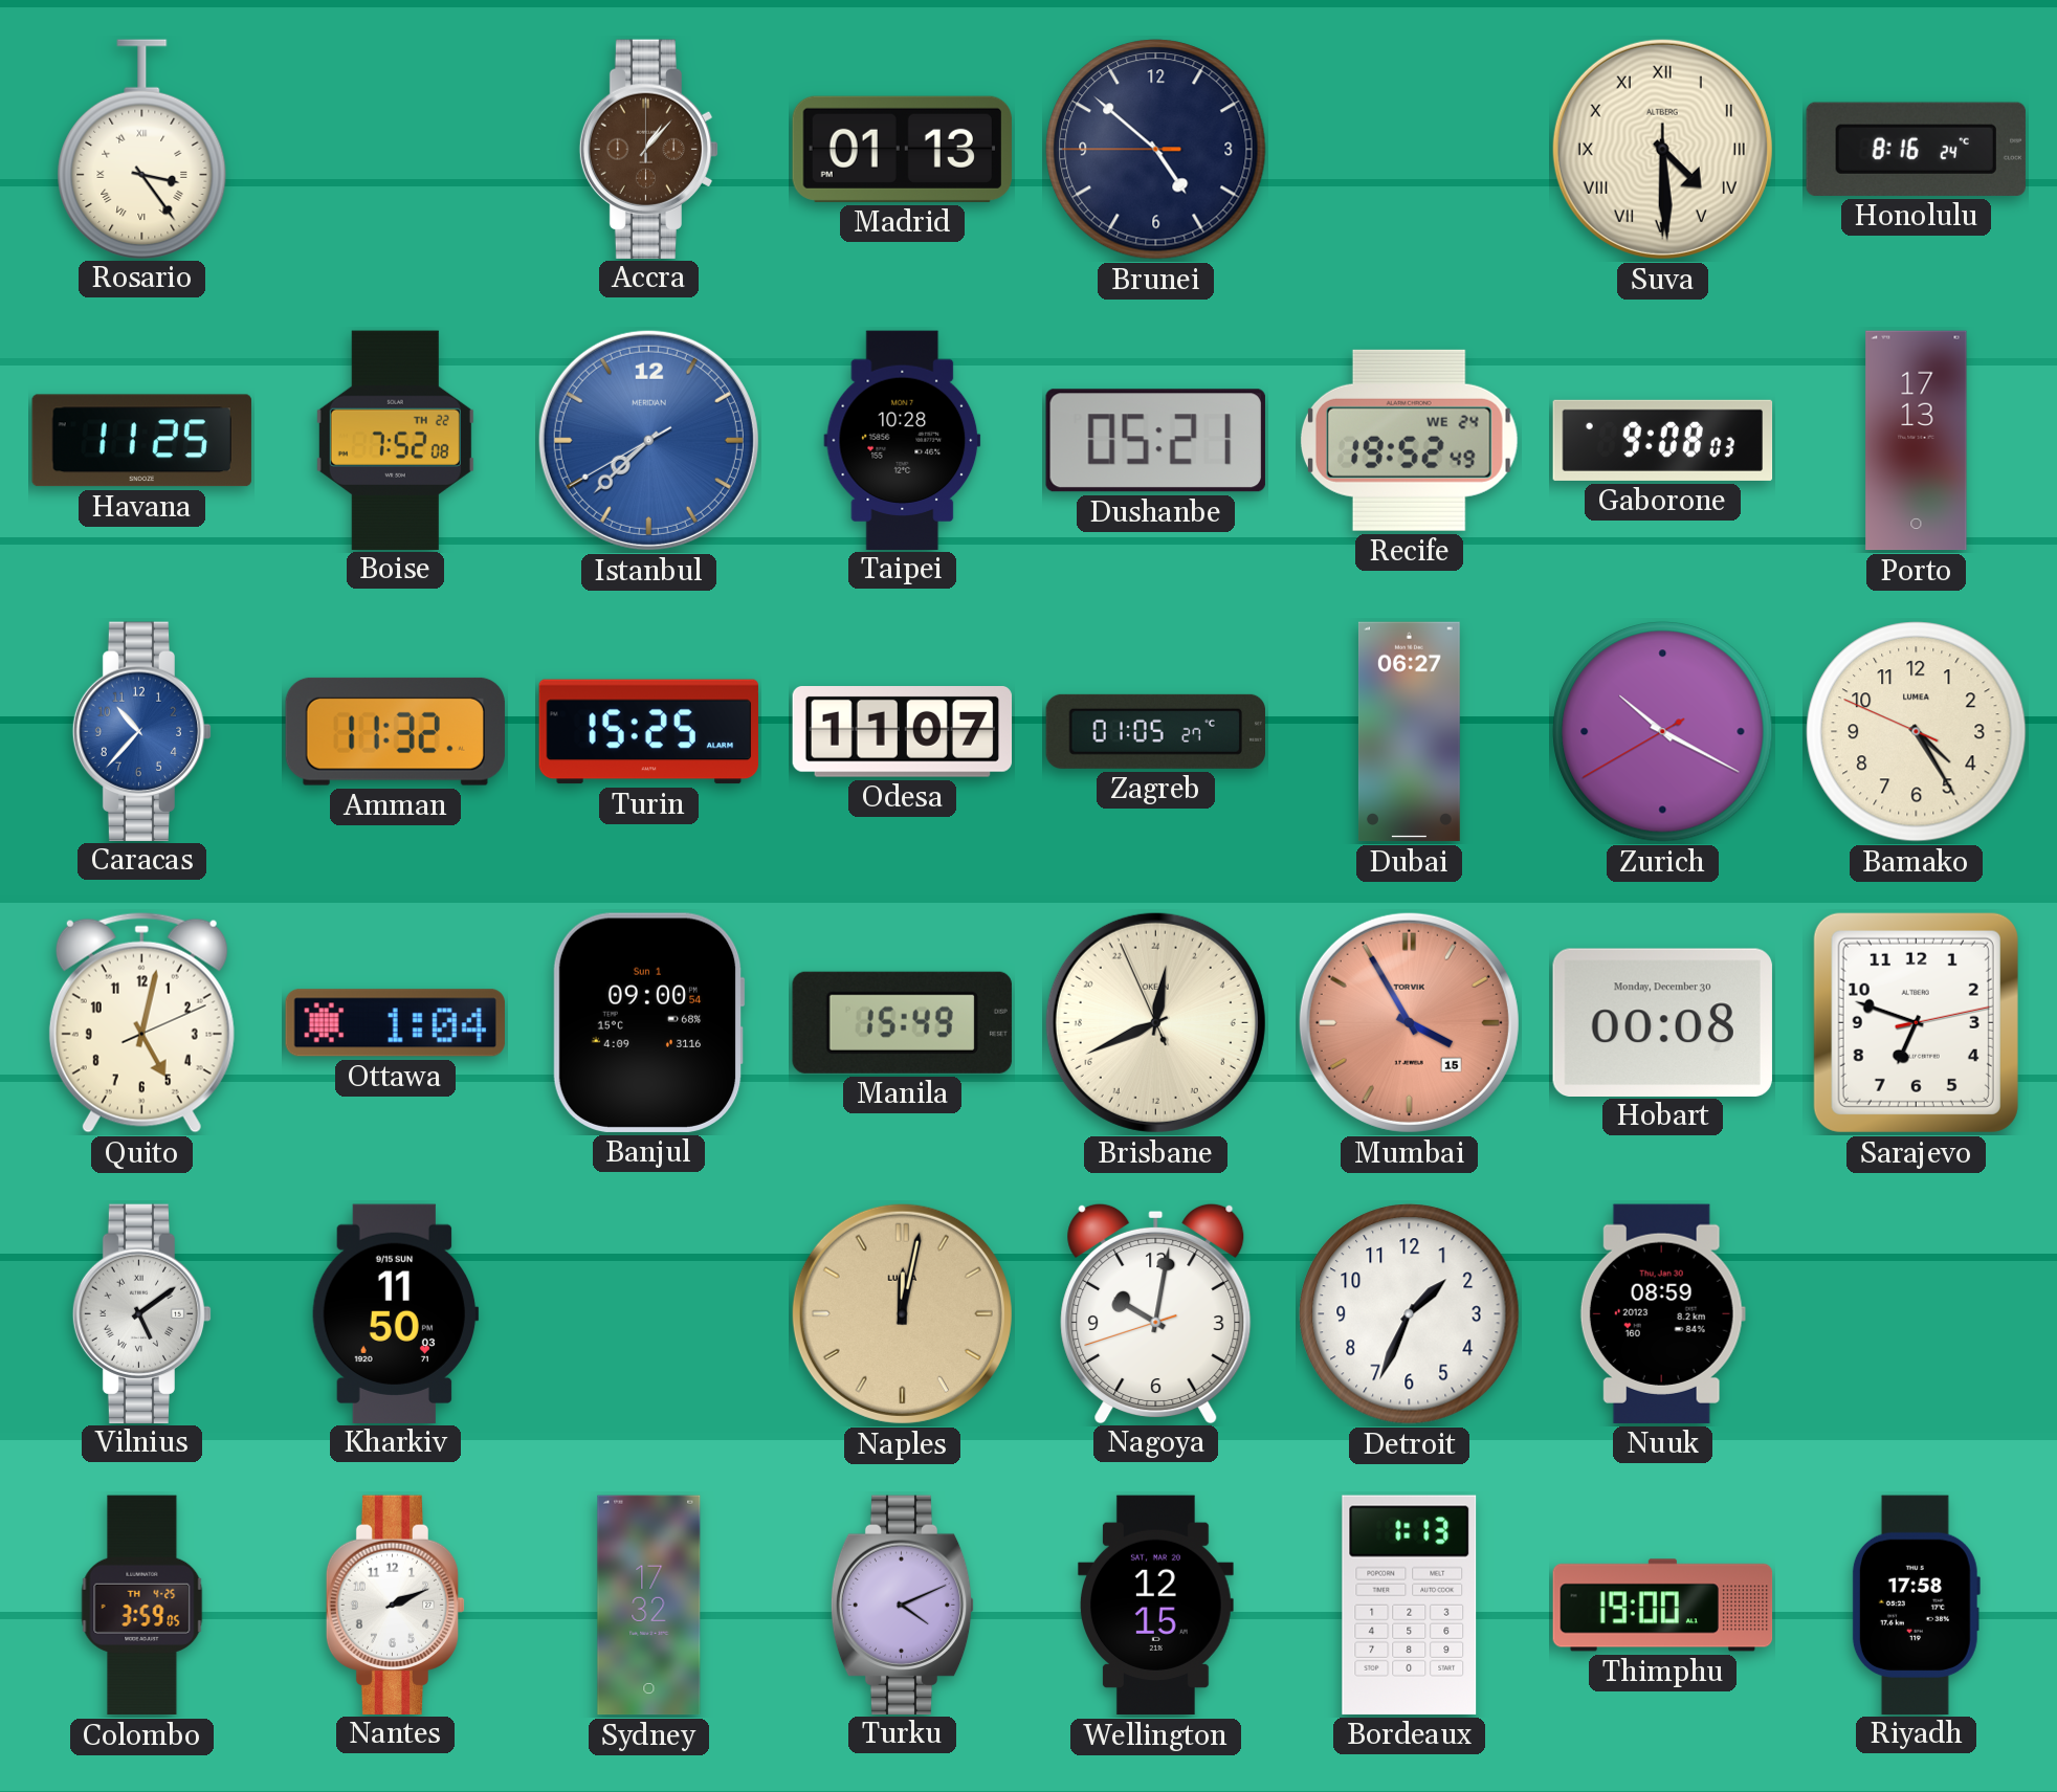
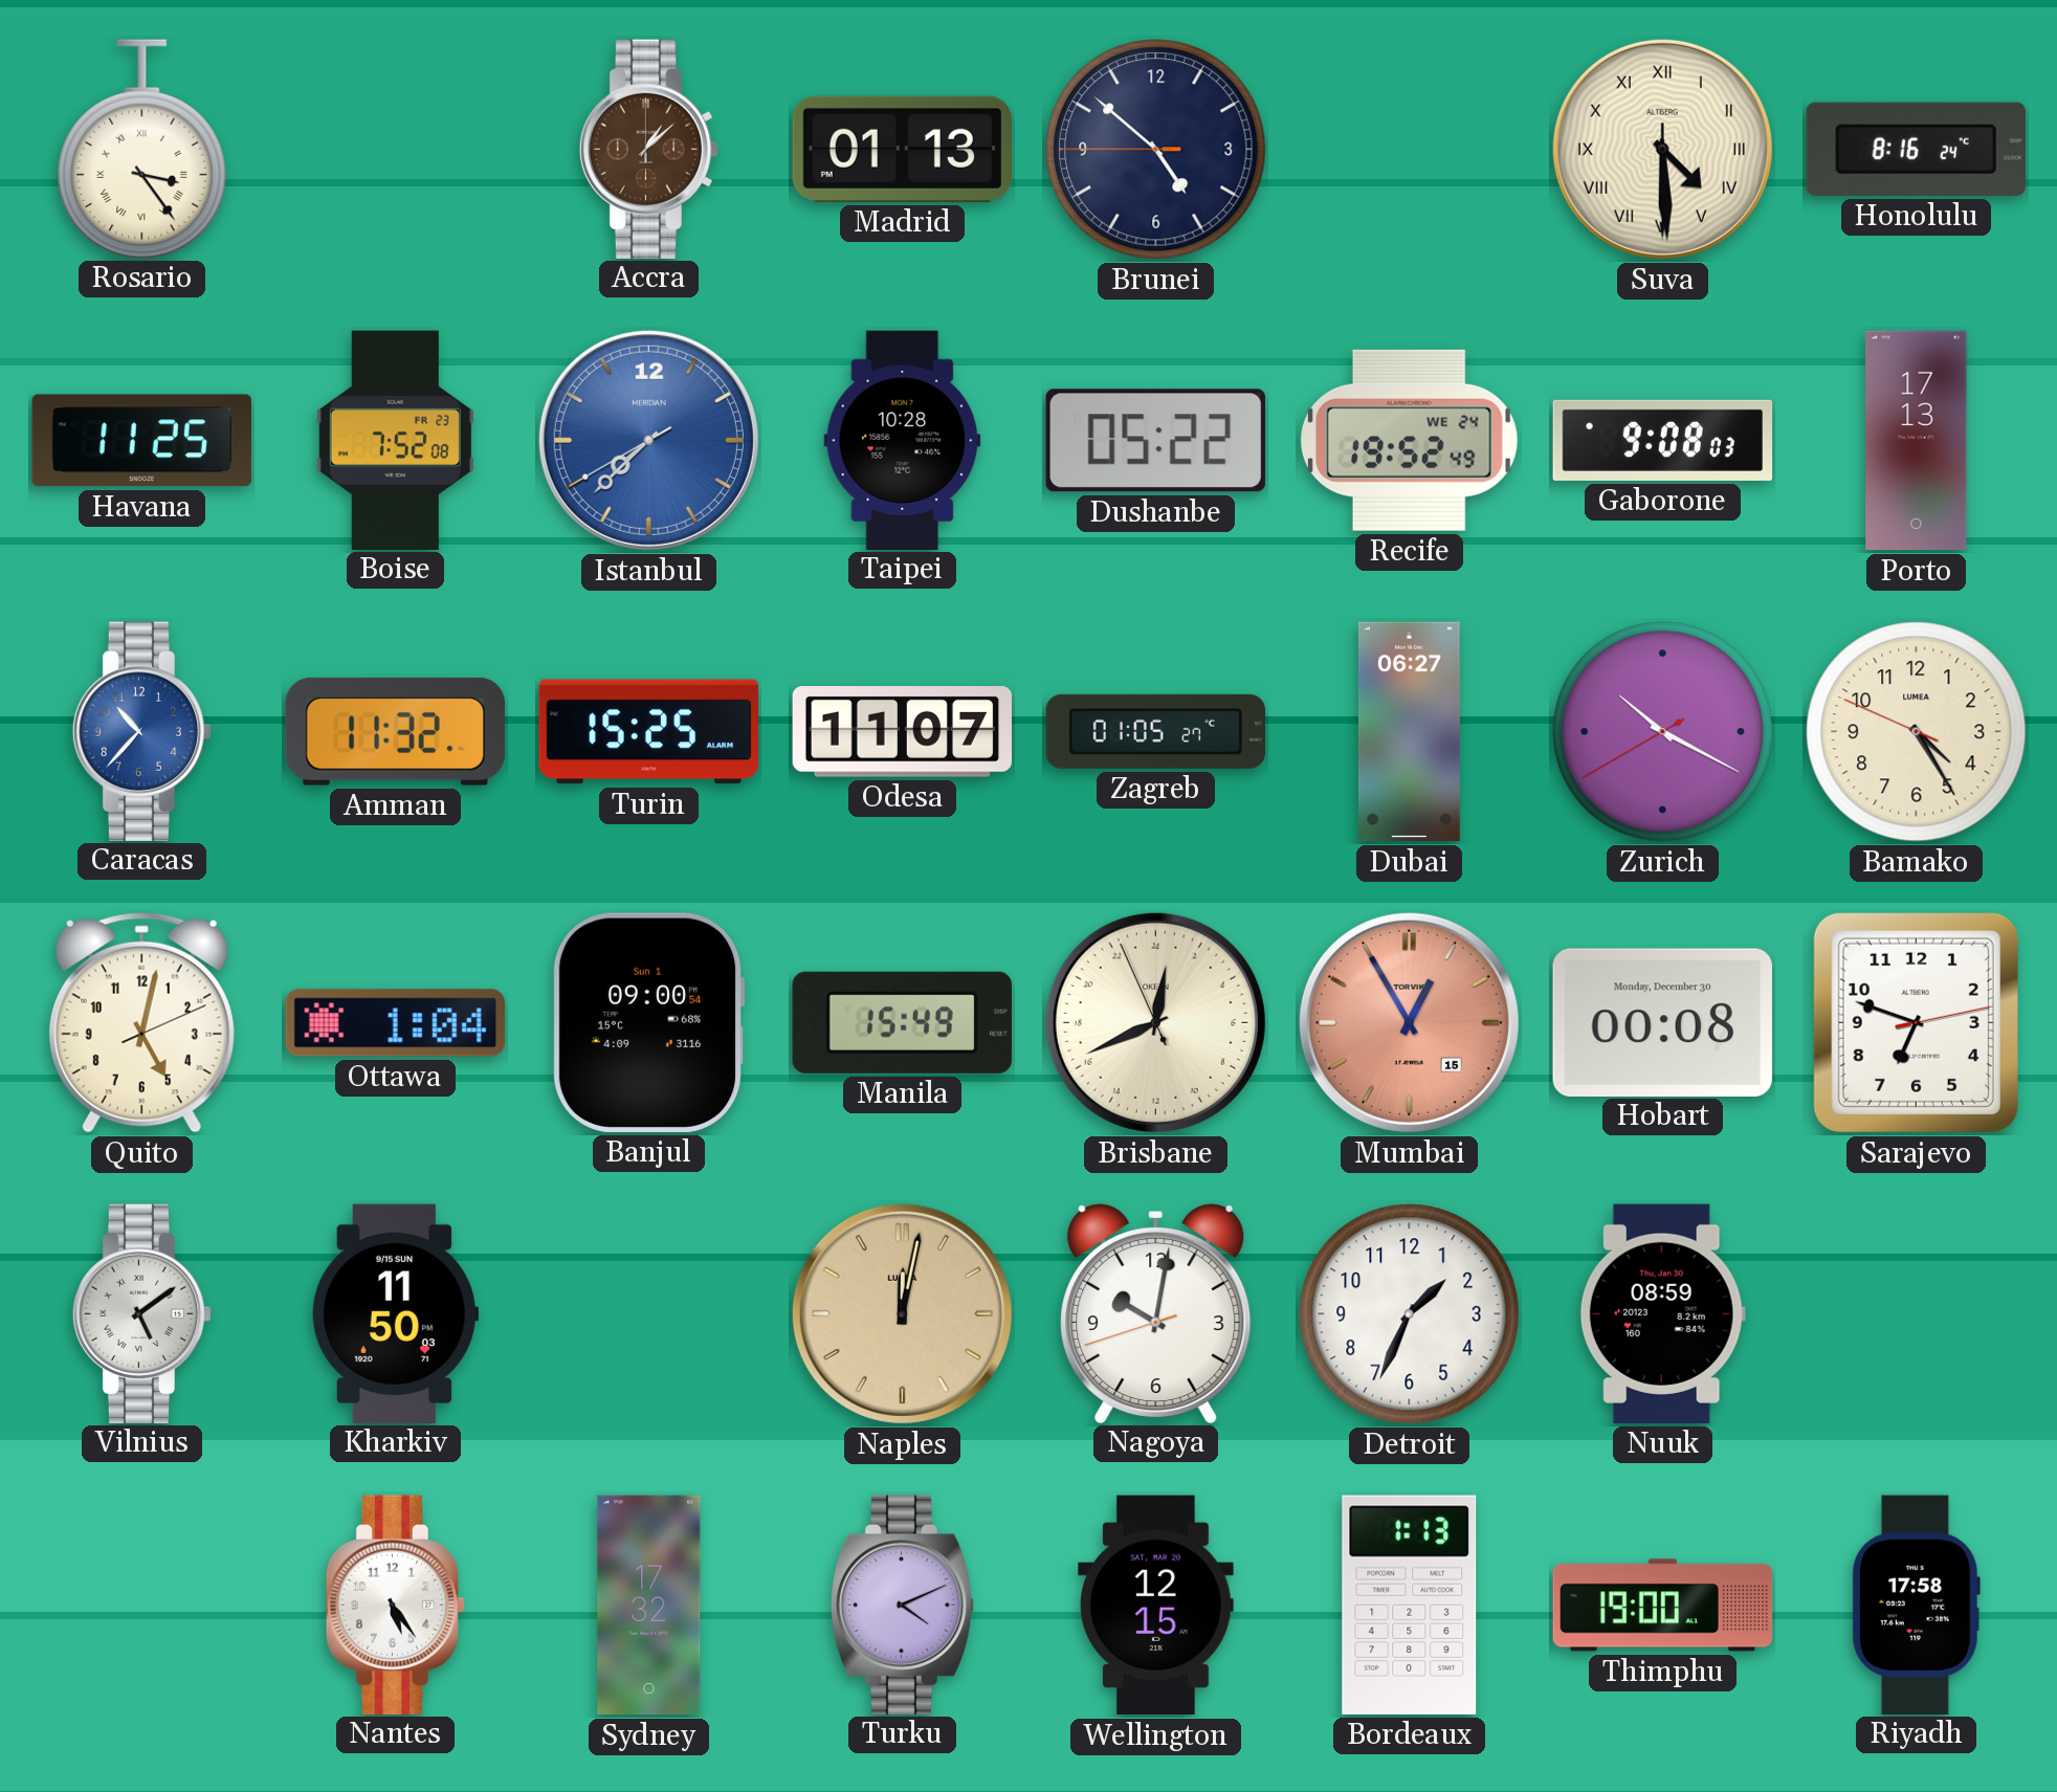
Accra: 1:07 -> 1:08
Boise date: TH 22 -> FR 23
Dushanbe: 05:21 -> 05:22
Mumbai: 3:55 -> 12:55
Colombo: 3:59 -> none
Nantes: 2:11 -> 5:24
